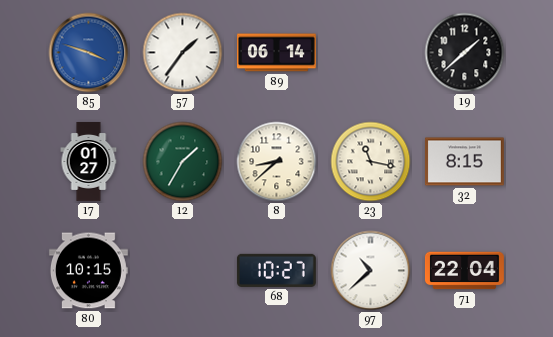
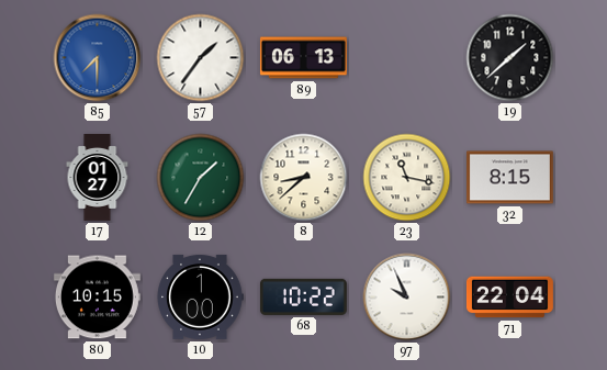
85: 3:48 -> 7:30
89: 06:14 -> 06:13
10: none -> 1:00
68: 10:27 -> 10:22
97: 10:38 -> 9:56
